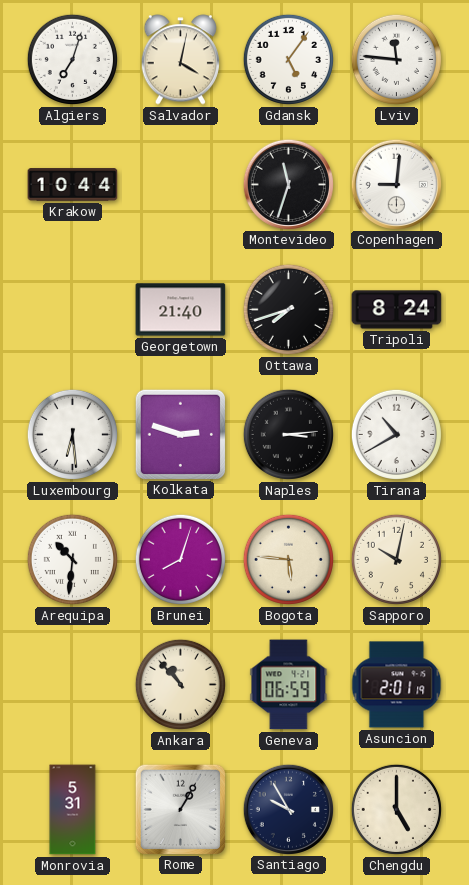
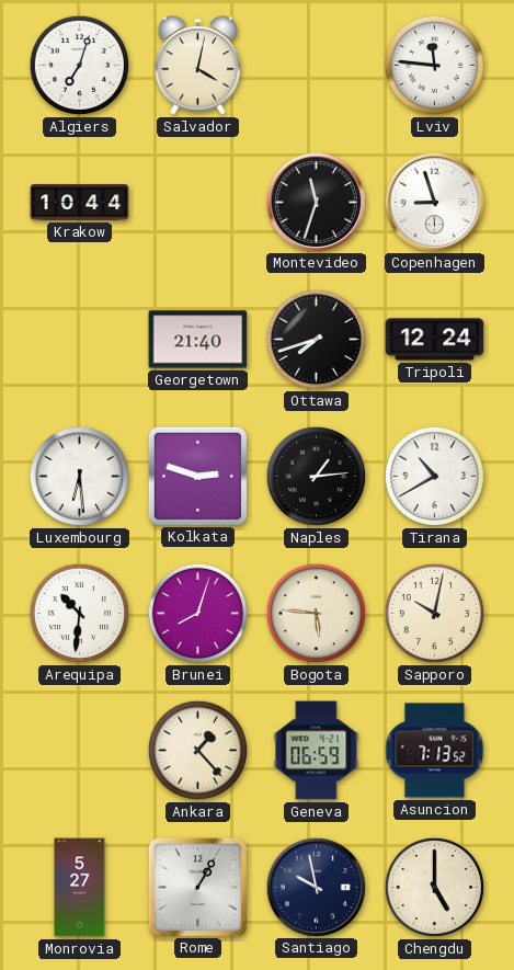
Gdansk: 5:06 -> none
Copenhagen: 9:01 -> 8:57
Tripoli: 8:24 -> 12:24
Naples: 3:14 -> 1:14
Ankara: 10:53 -> 1:23
Asuncion: 2:01 -> 7:13
Monrovia: 5:31 -> 5:27
Santiago: 9:55 -> 9:58
